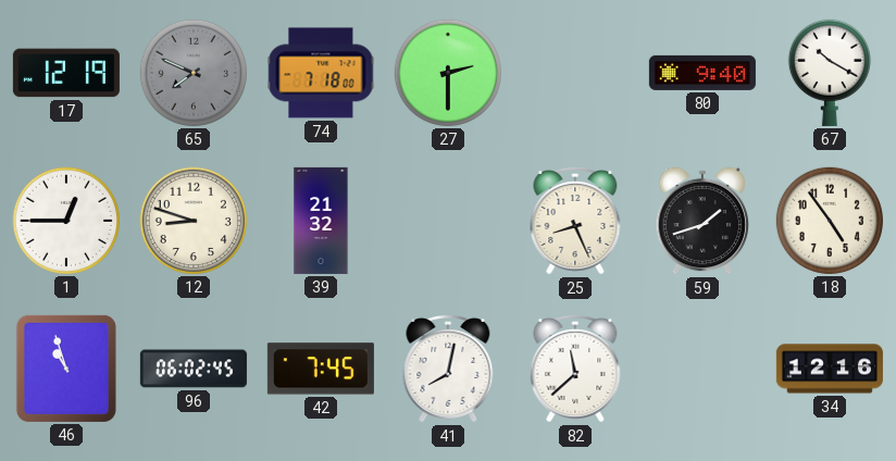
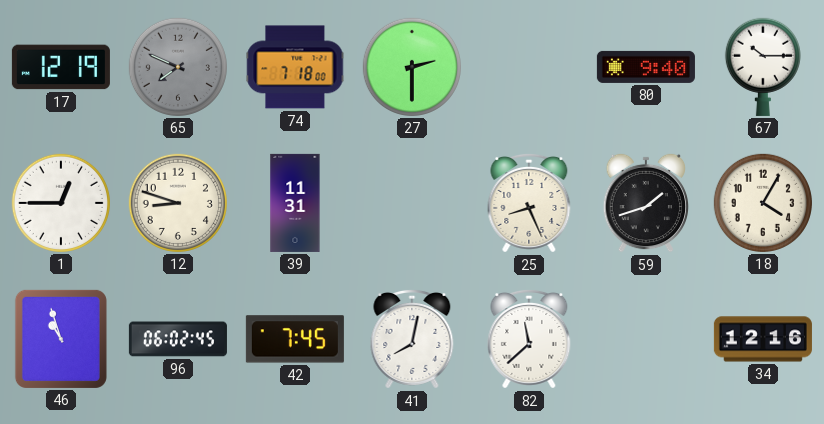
67: 10:20 -> 10:15
39: 21:32 -> 11:31
18: 4:54 -> 4:05
